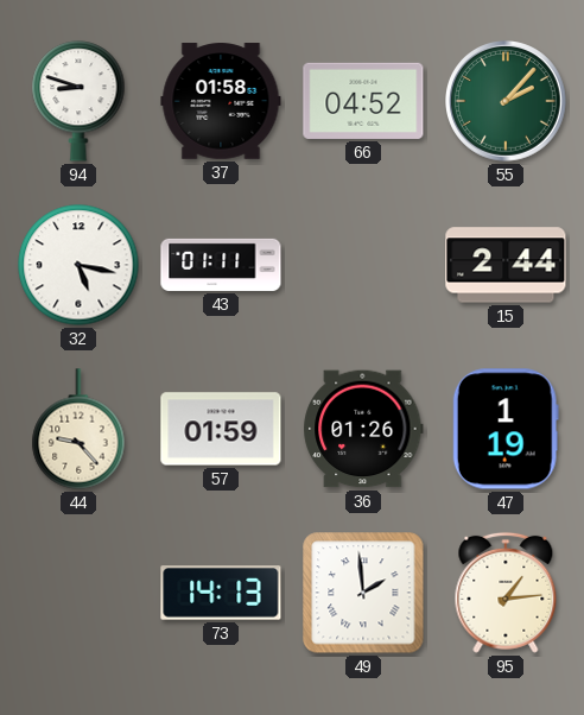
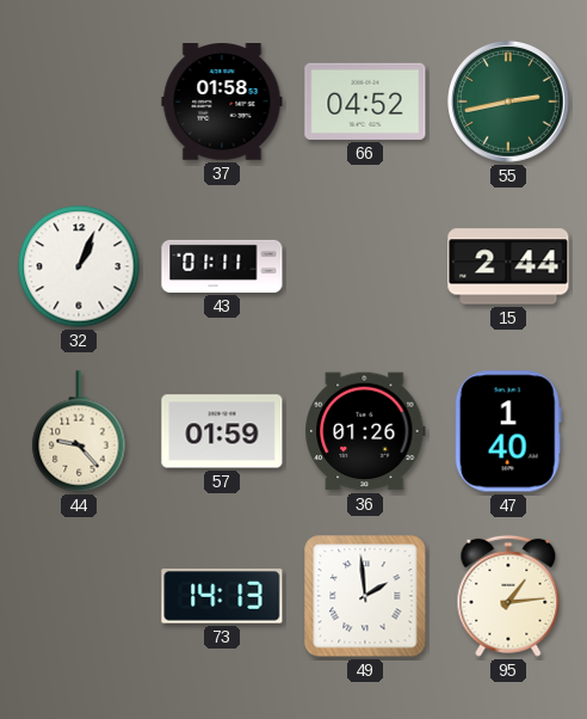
94: 8:48 -> none
55: 2:07 -> 2:43
32: 5:17 -> 1:04
47: 1:19 -> 1:40
